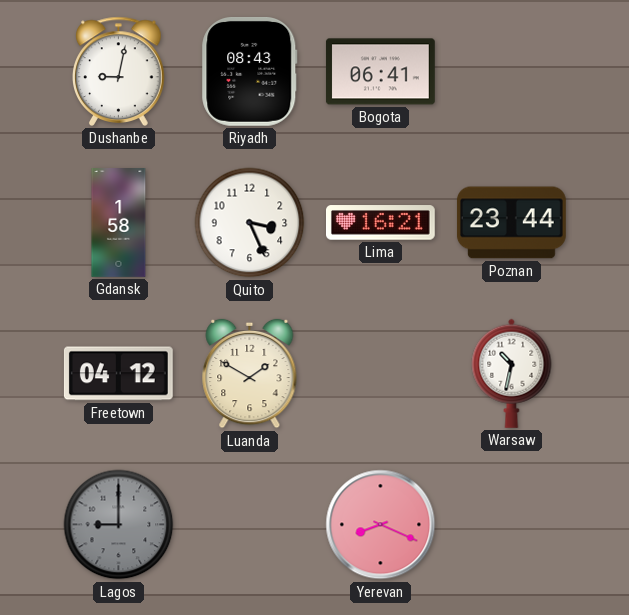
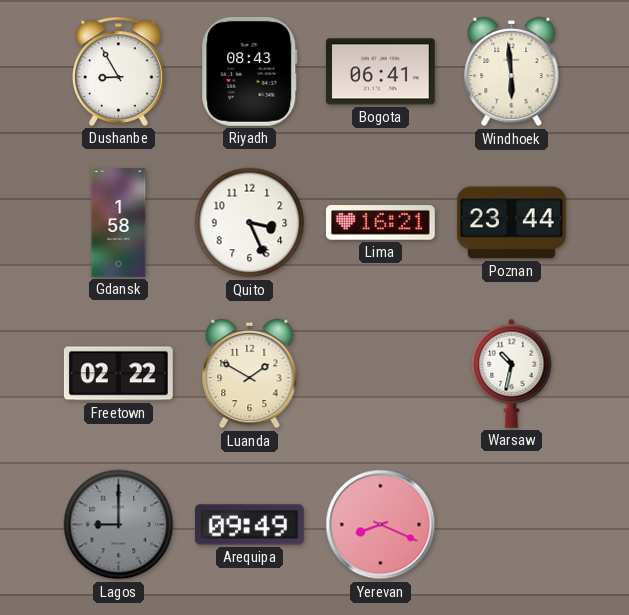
Dushanbe: 9:02 -> 8:55
Windhoek: none -> 5:59
Freetown: 04:12 -> 02:22
Arequipa: none -> 09:49
